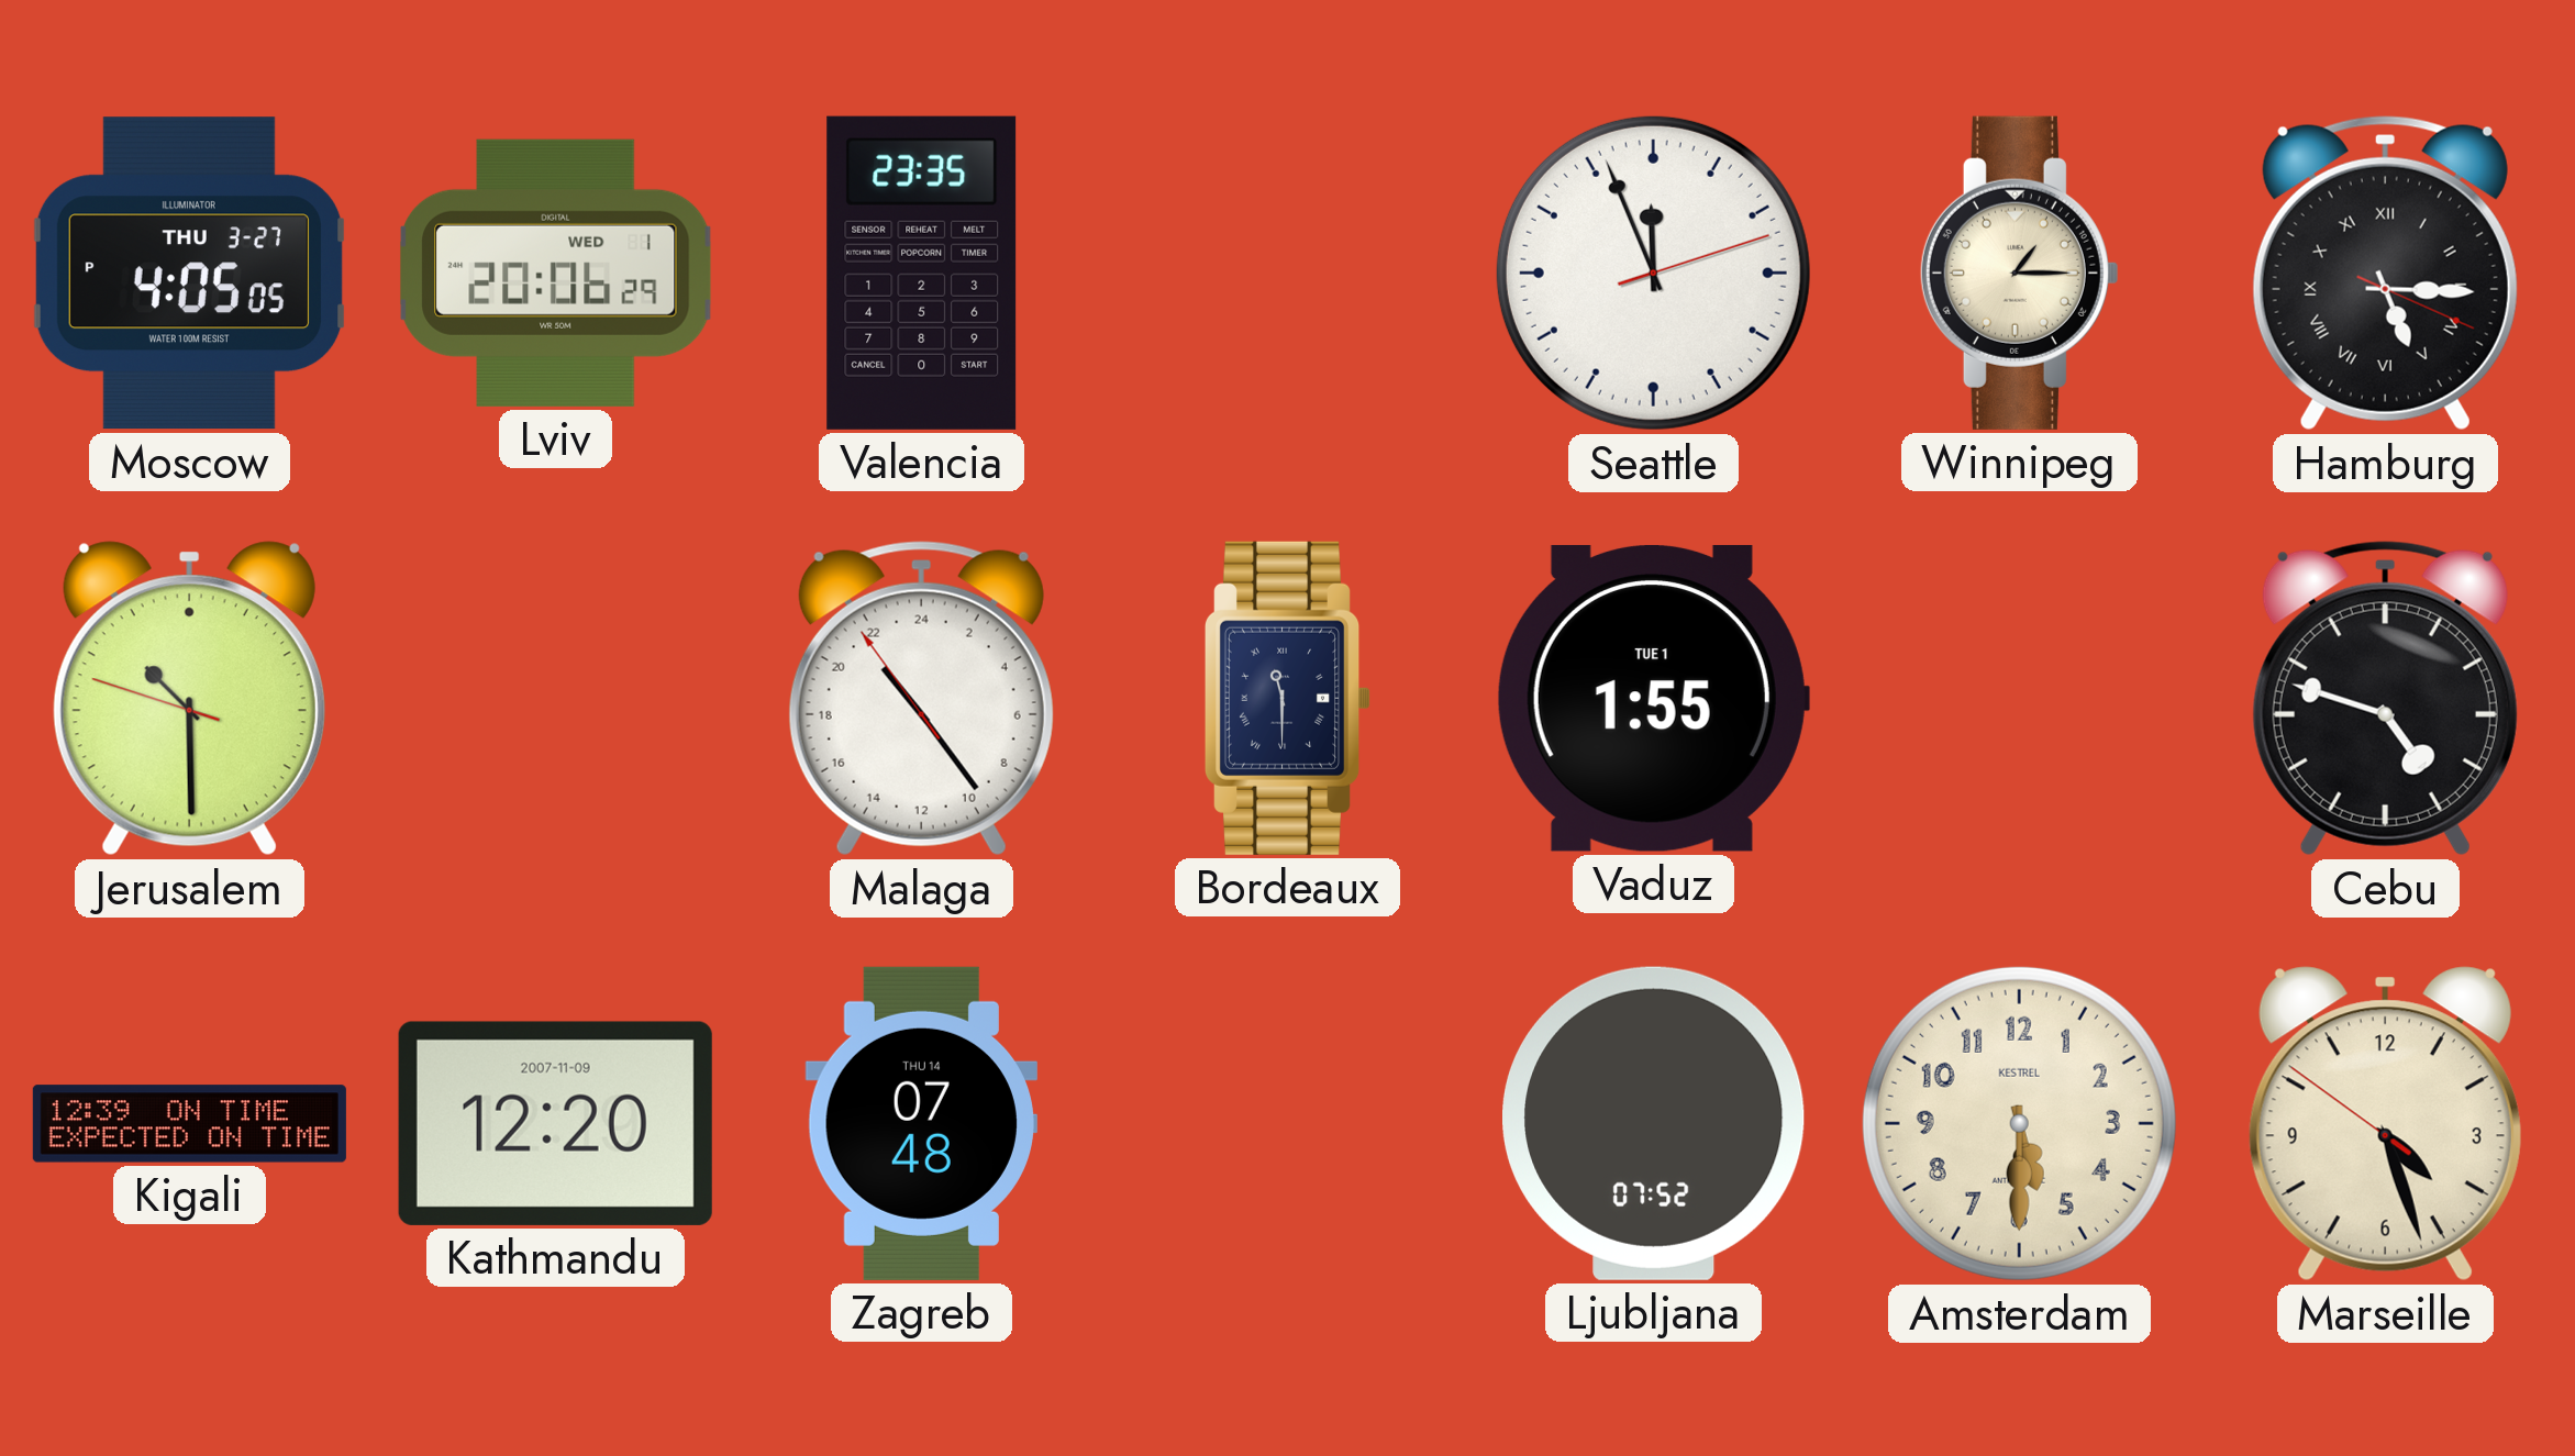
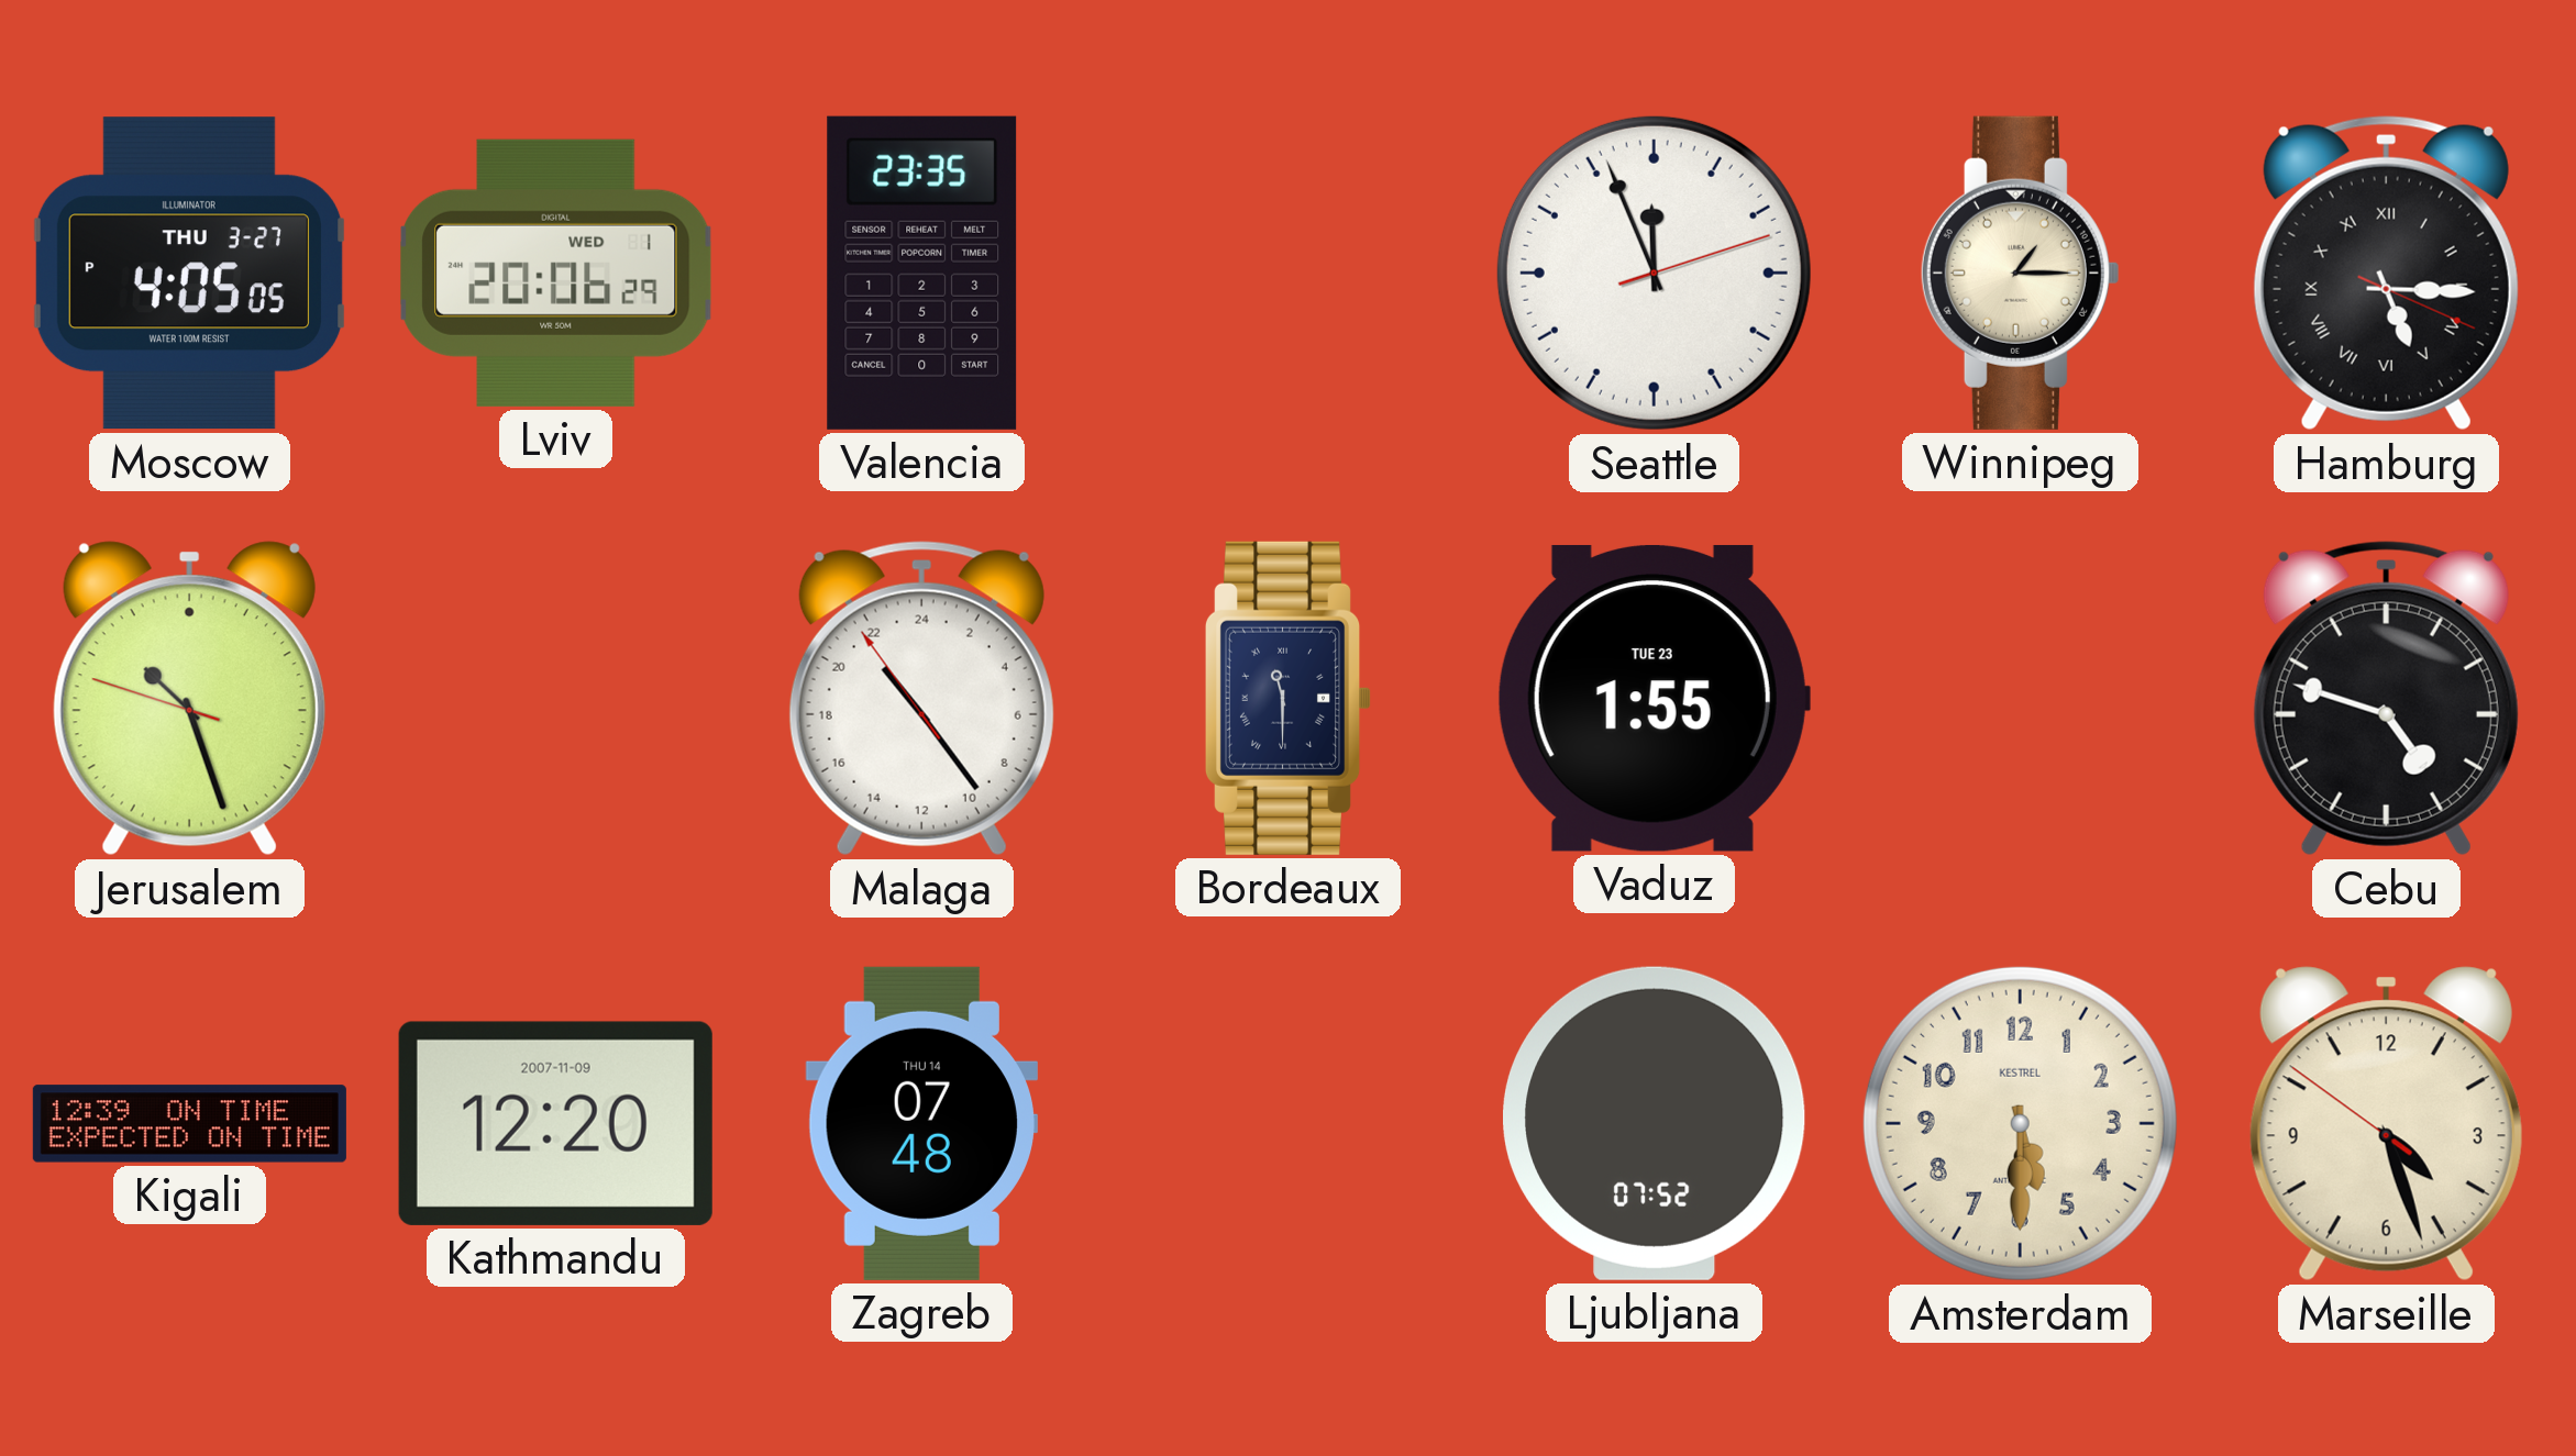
Jerusalem: 10:29 -> 10:26
Vaduz date: TUE 1 -> TUE 23
